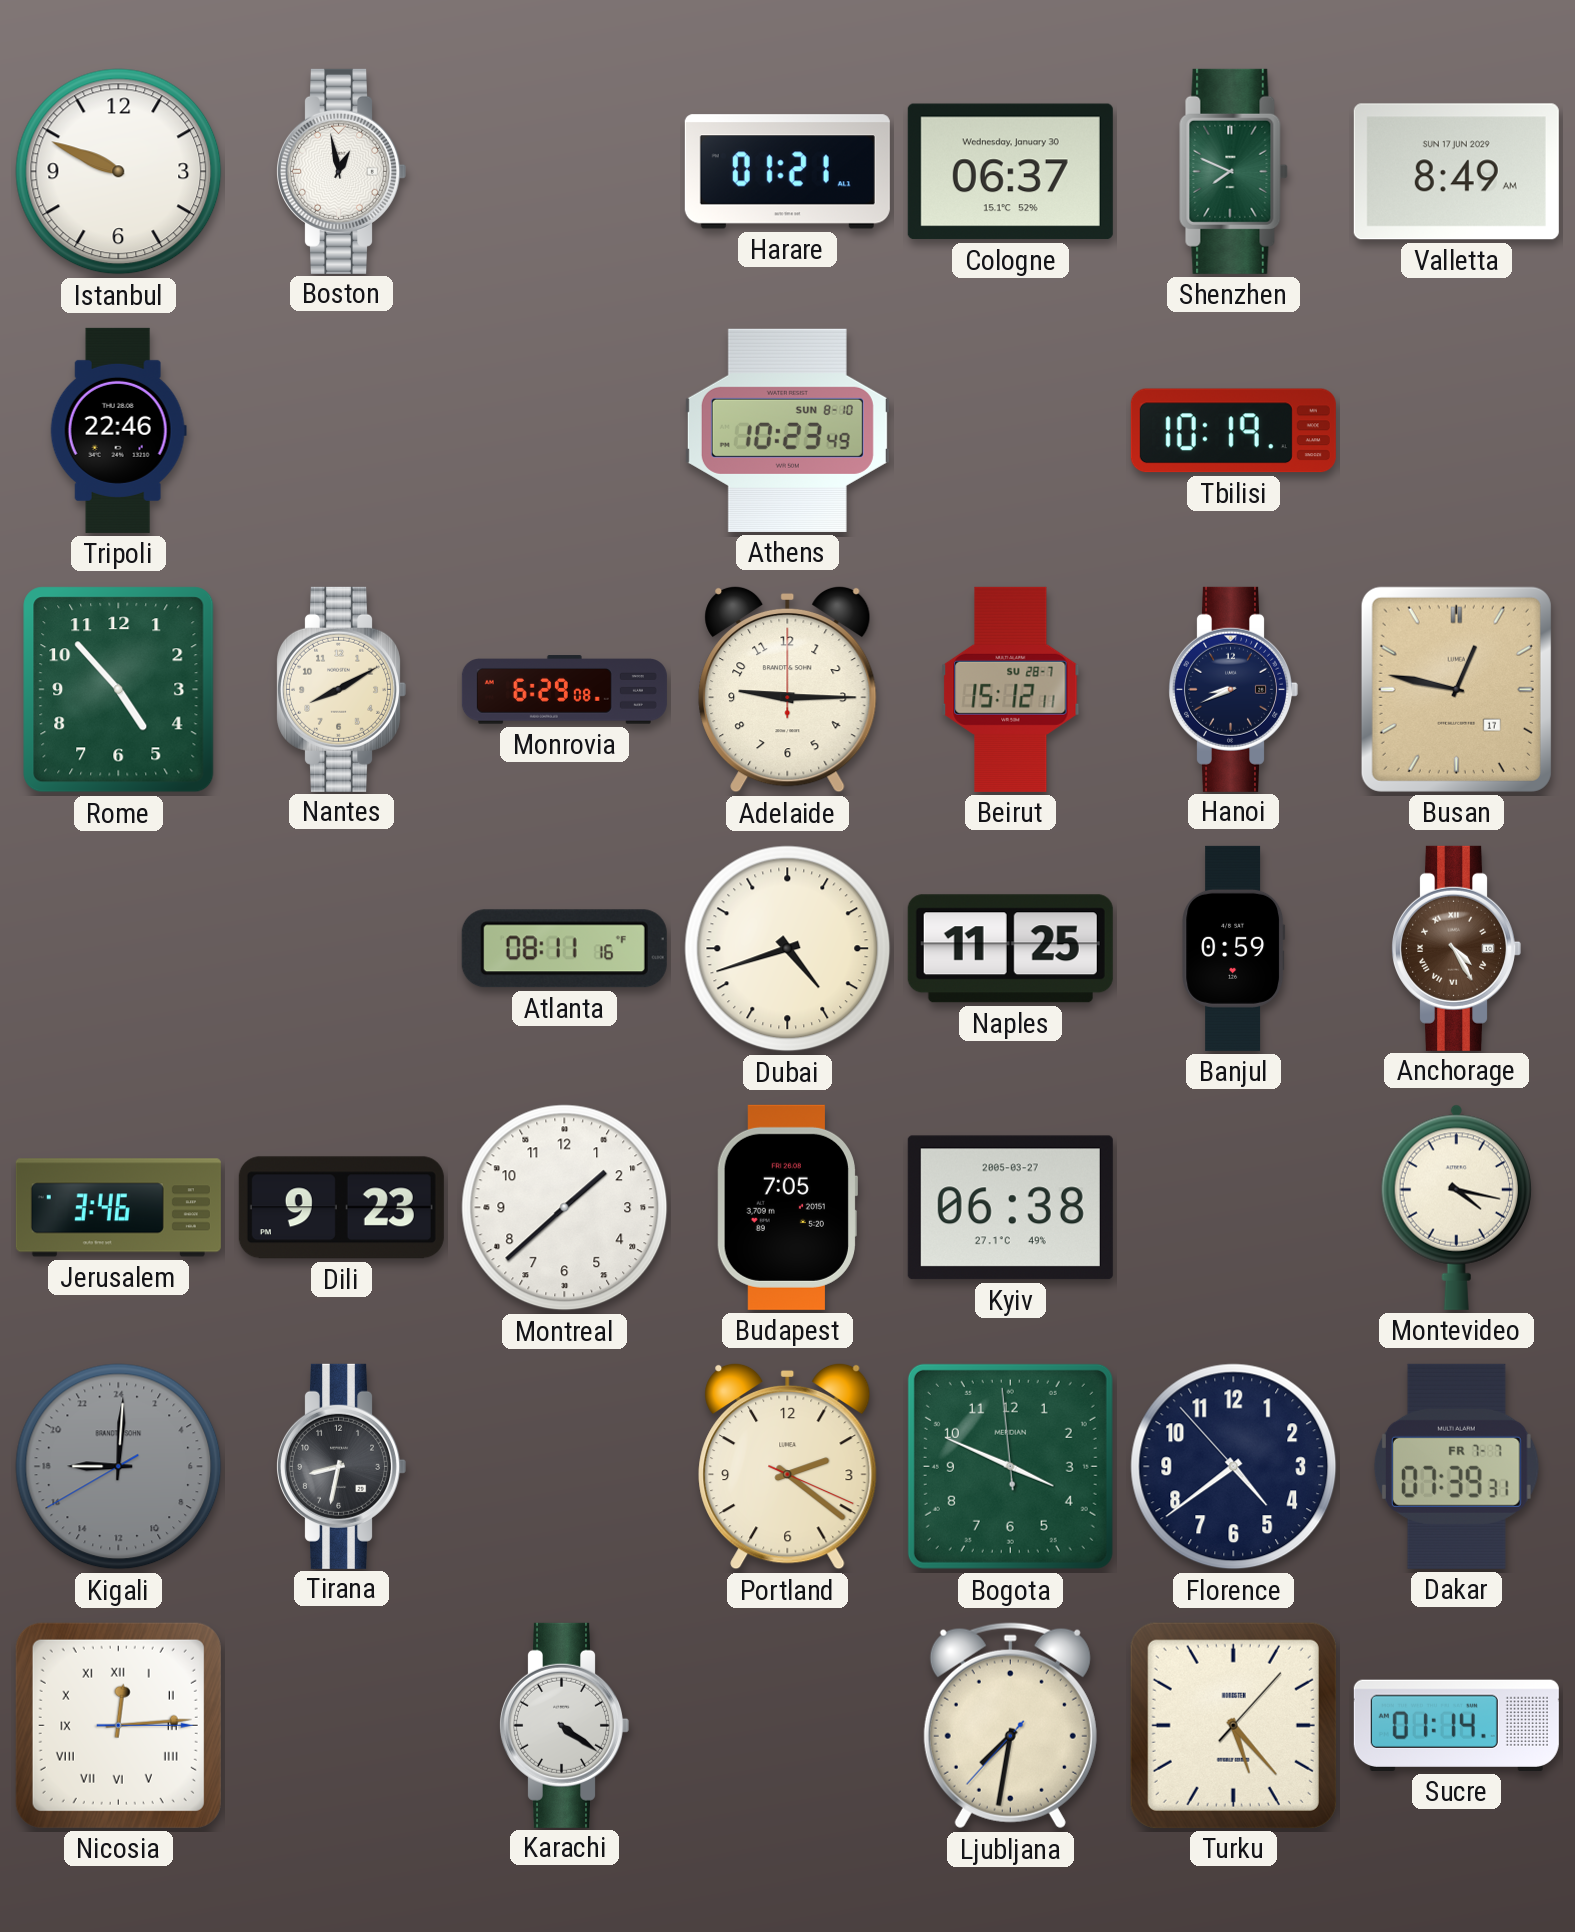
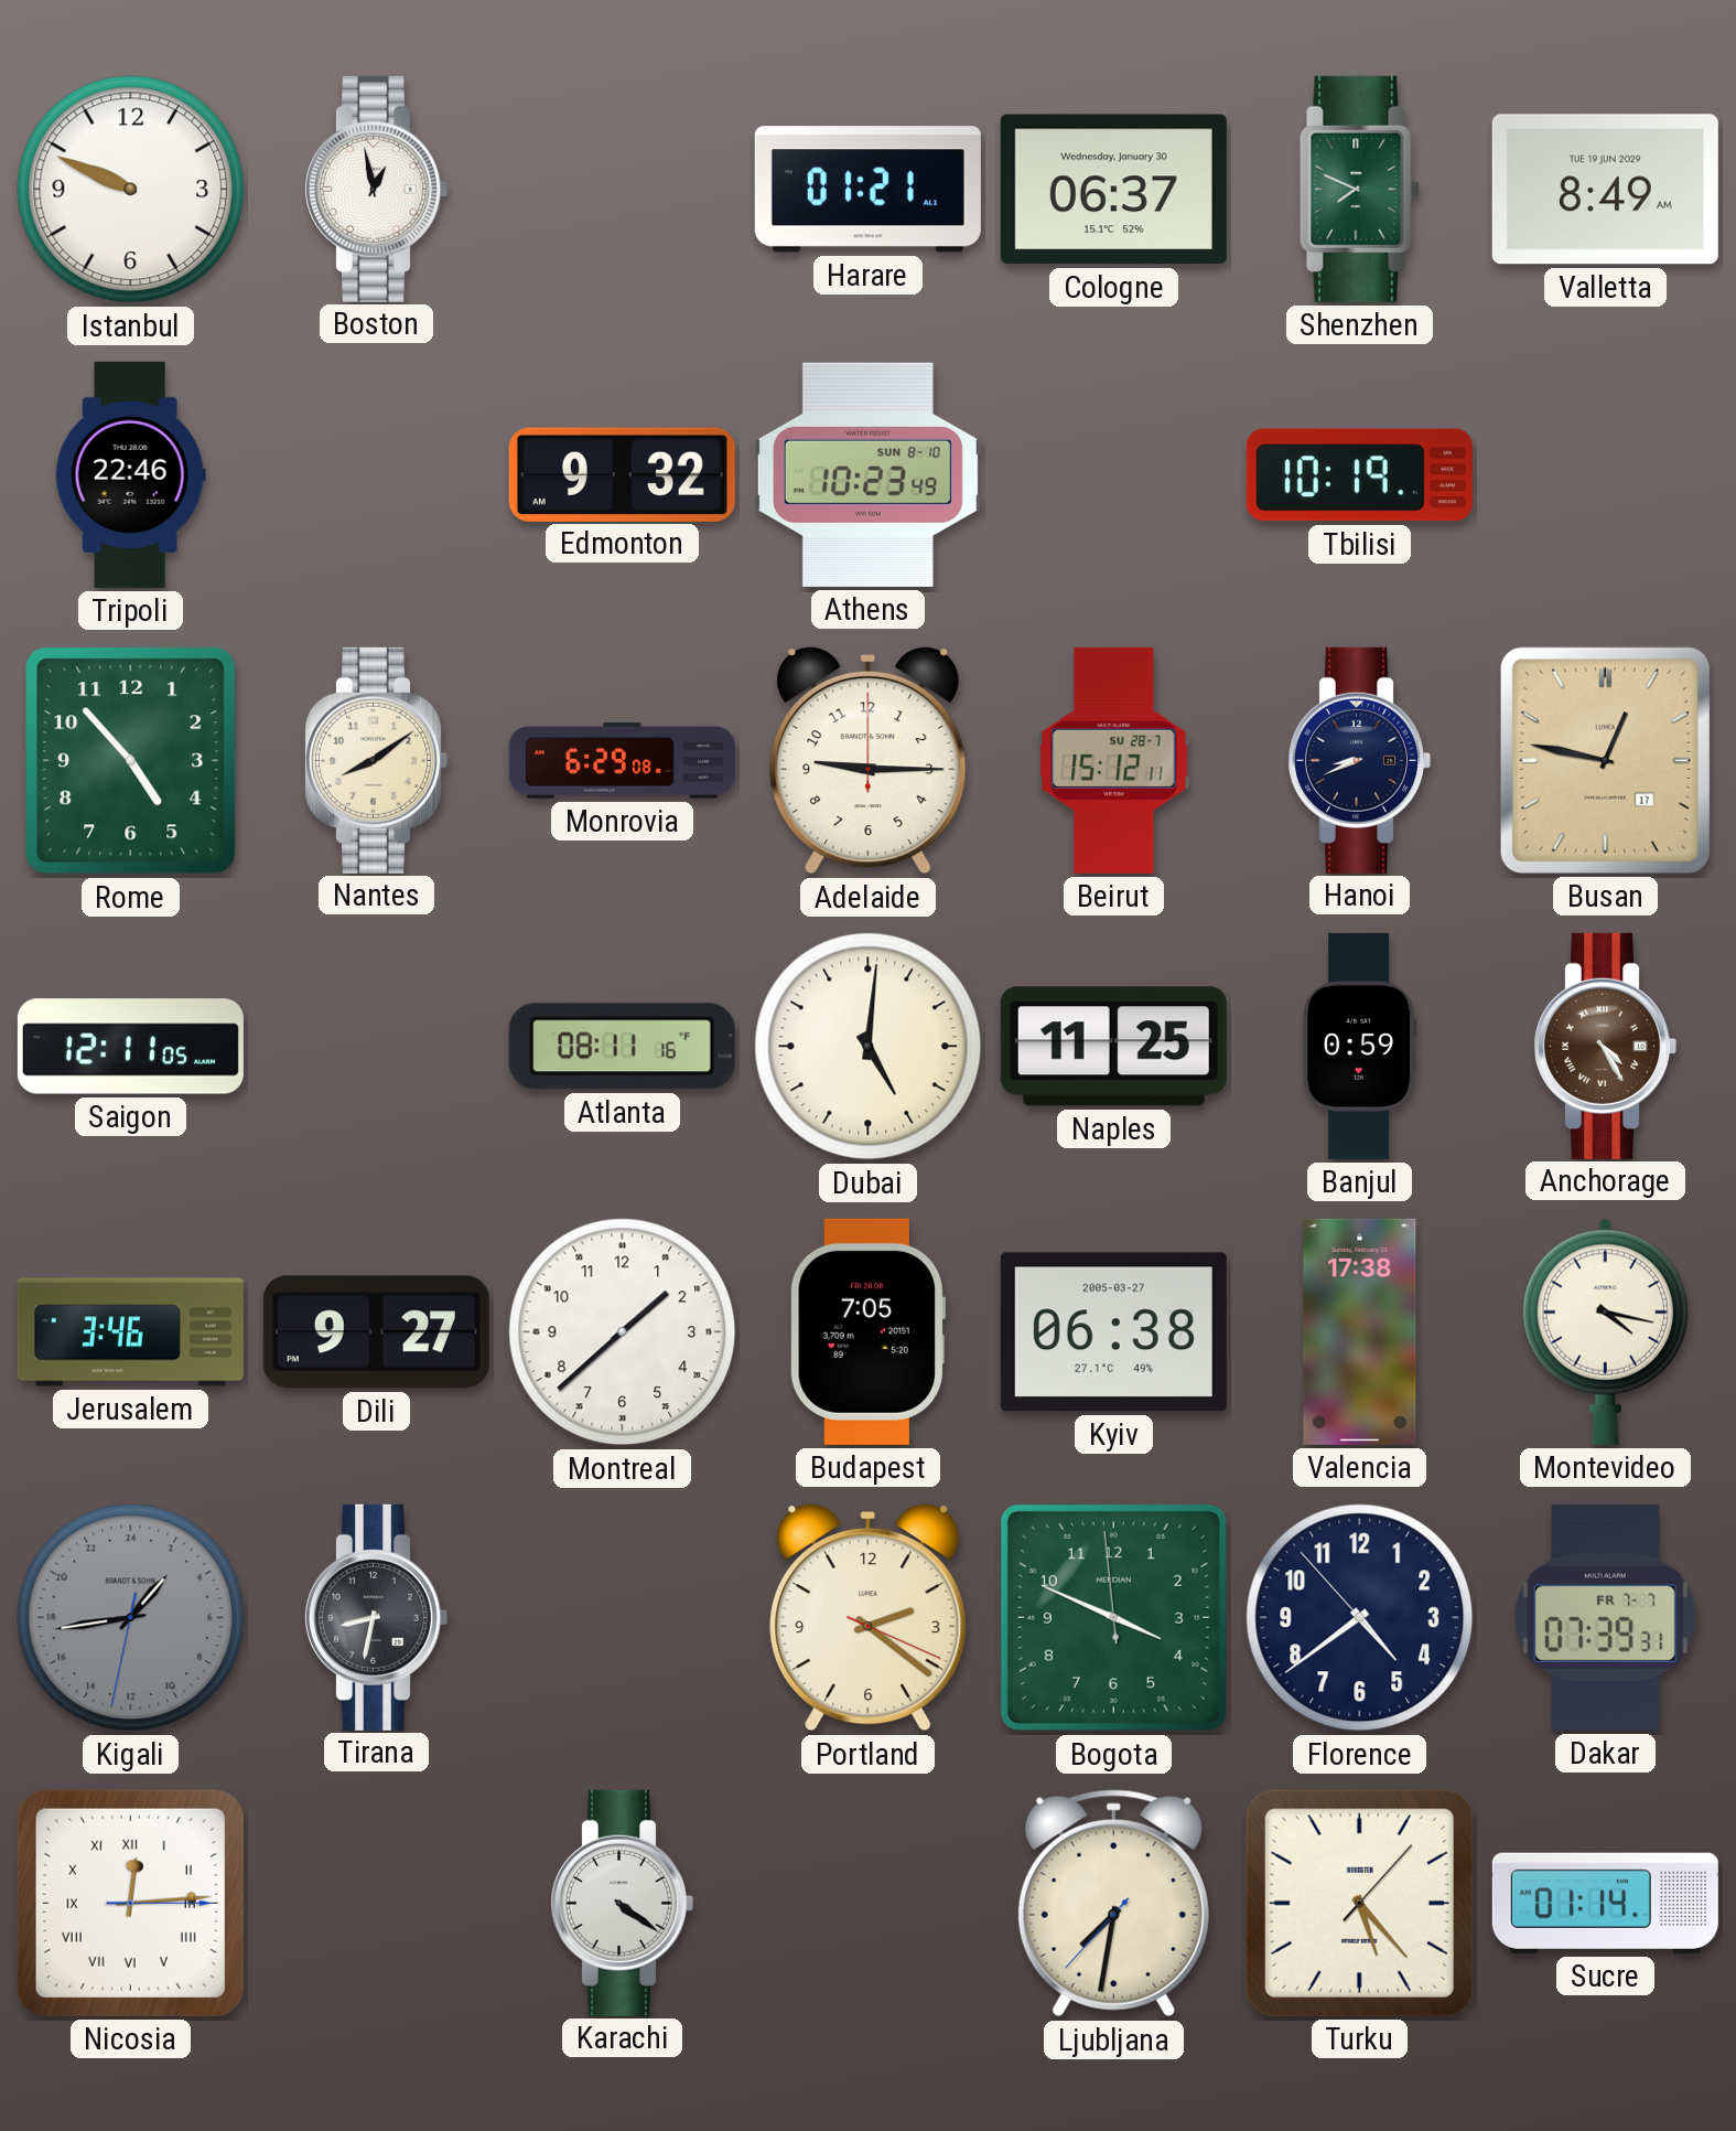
Valletta date: SUN 17 JUN 2029 -> TUE 19 JUN 2029
Edmonton: none -> 9:32
Nantes: 8:10 -> 8:09
Saigon: none -> 12:11
Dubai: 4:42 -> 5:01
Dili: 9:23 -> 9:27
Valencia: none -> 17:38
Kigali: 18:00 -> 2:43
